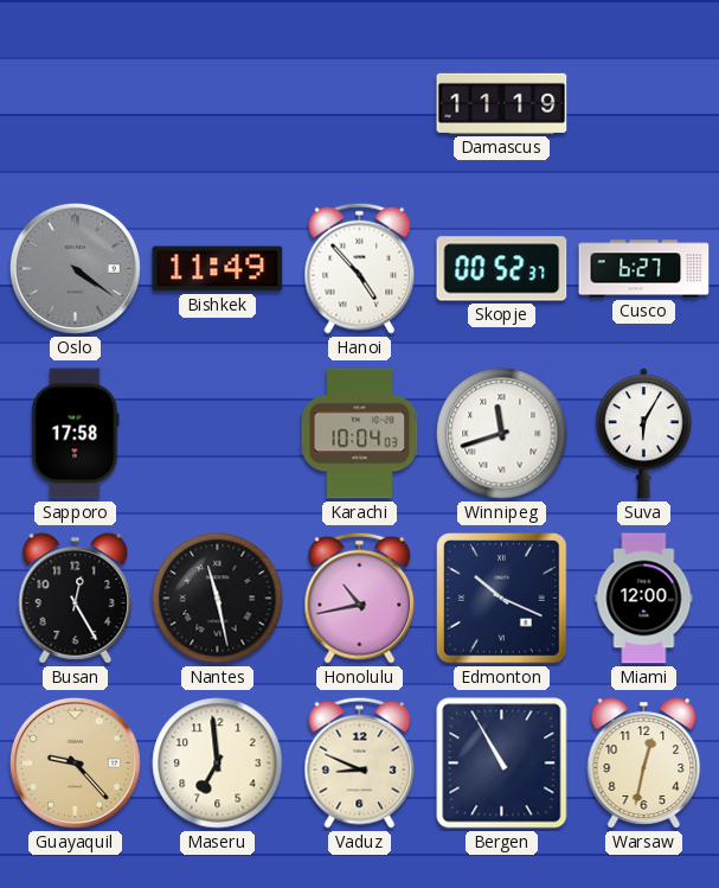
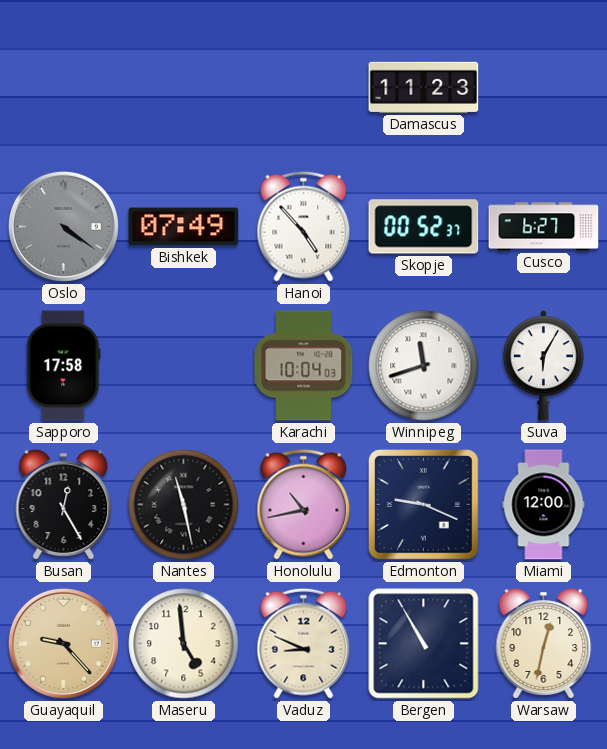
Damascus: 11:19 -> 11:23
Bishkek: 11:49 -> 07:49
Edmonton: 10:19 -> 9:19
Maseru: 6:59 -> 4:59
